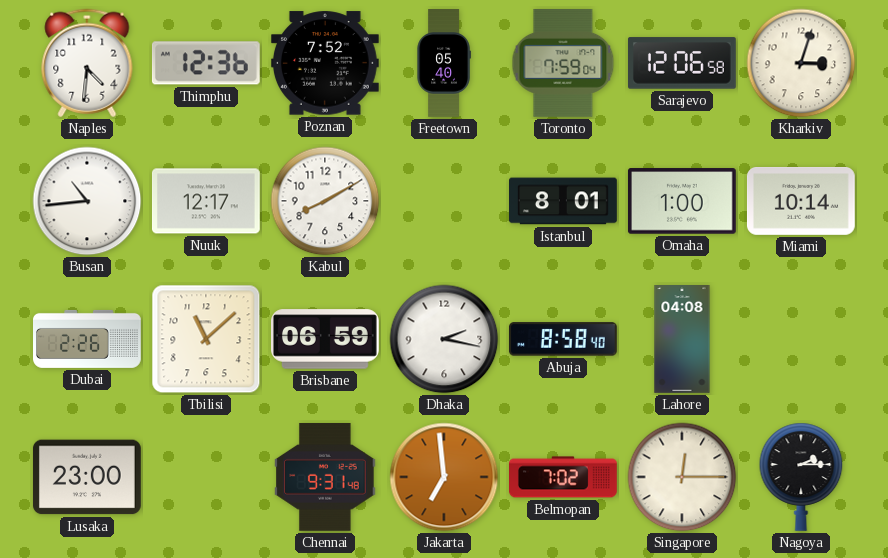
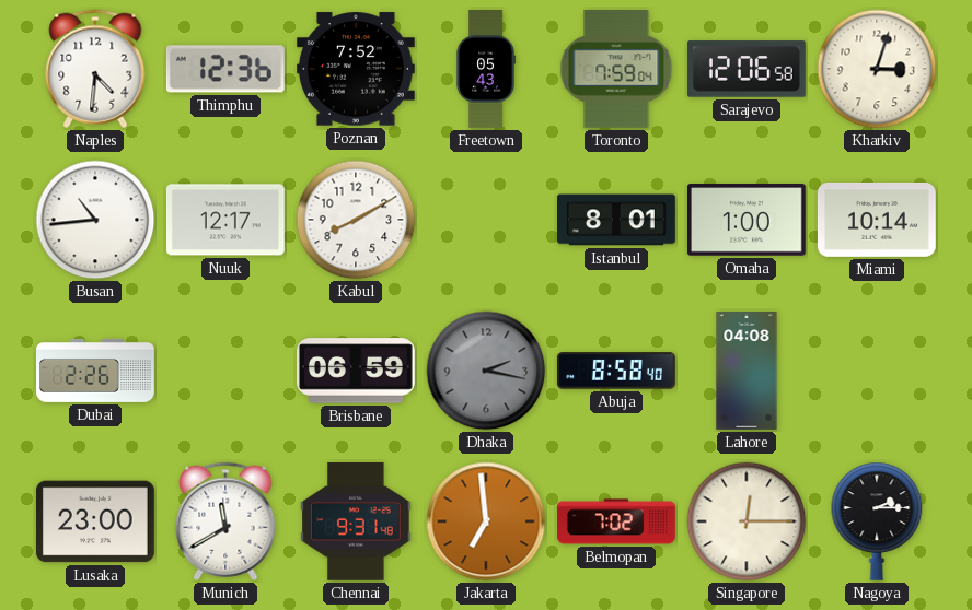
Freetown: 05:40 -> 05:43
Tbilisi: 11:08 -> none
Dhaka dial: white -> grey
Munich: none -> 11:40
